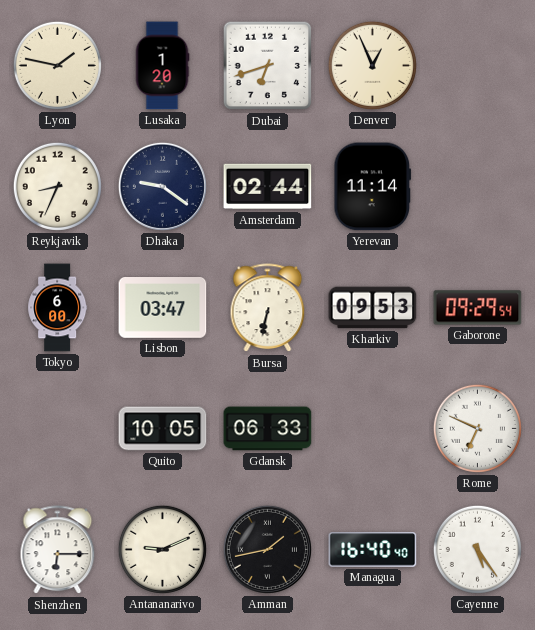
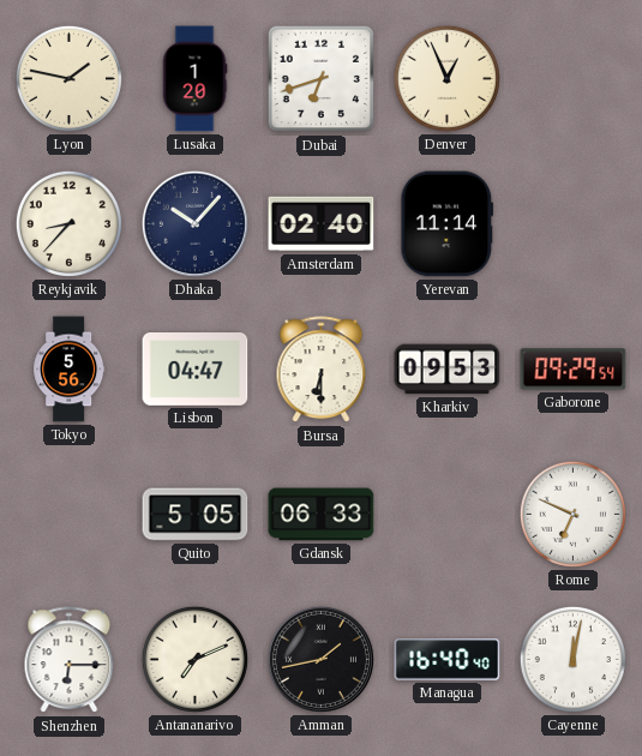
Reykjavik: 8:34 -> 8:37
Dhaka: 9:21 -> 10:07
Amsterdam: 02:44 -> 02:40
Tokyo: 6:00 -> 5:56
Lisbon: 03:47 -> 04:47
Bursa: 6:32 -> 6:30
Quito: 10:05 -> 5:05
Antananarivo: 9:11 -> 7:11
Cayenne: 5:24 -> 12:02
